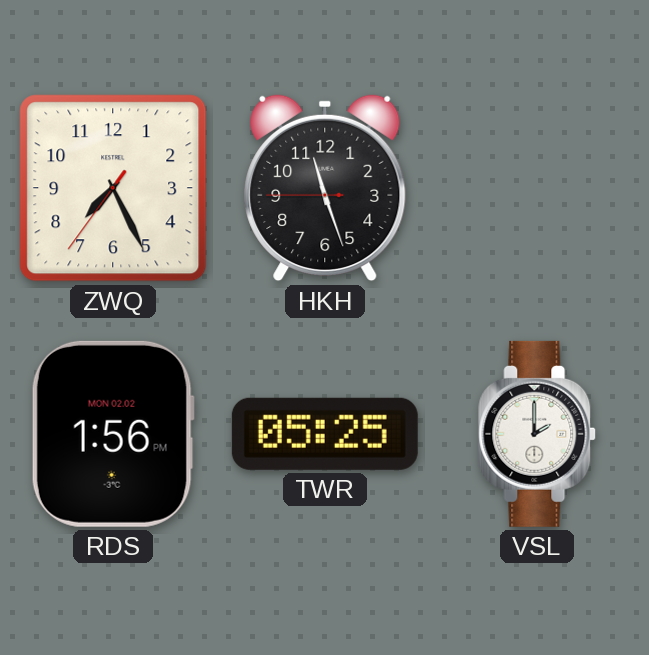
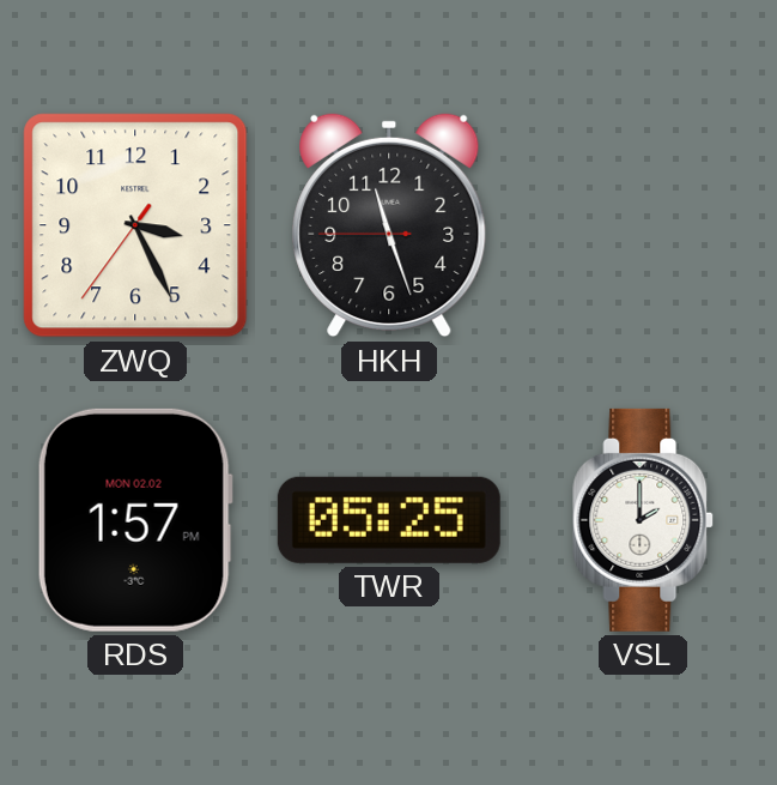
ZWQ: 7:25 -> 3:25
RDS: 1:56 -> 1:57
